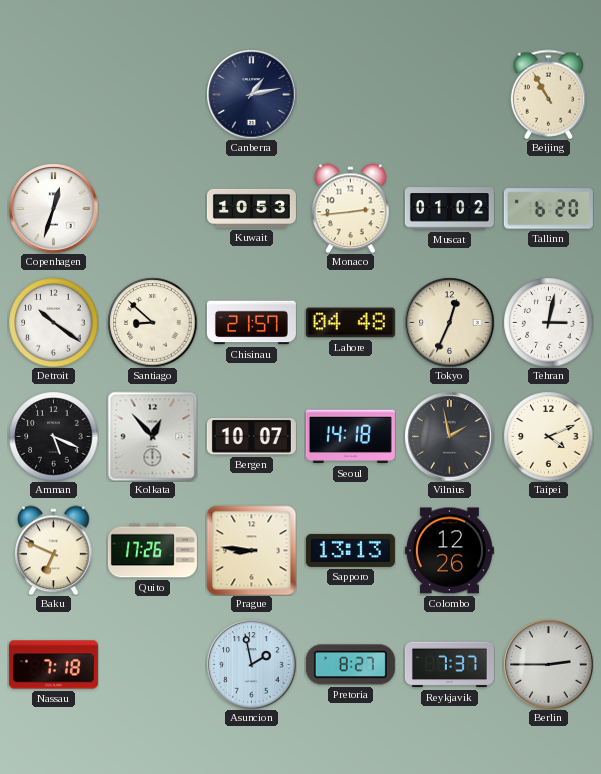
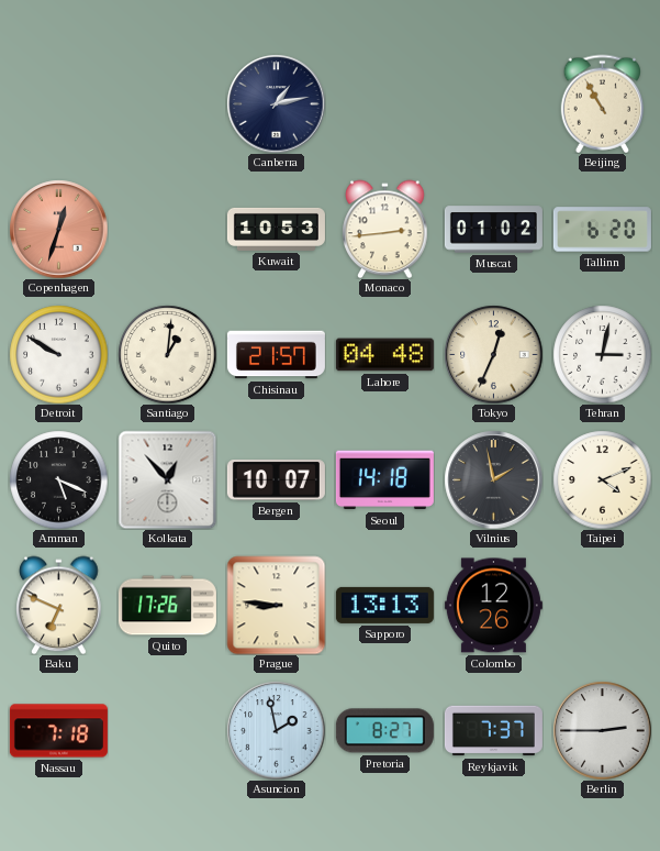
Copenhagen dial: white -> salmon
Detroit: 10:21 -> 9:50
Santiago: 8:52 -> 1:01
